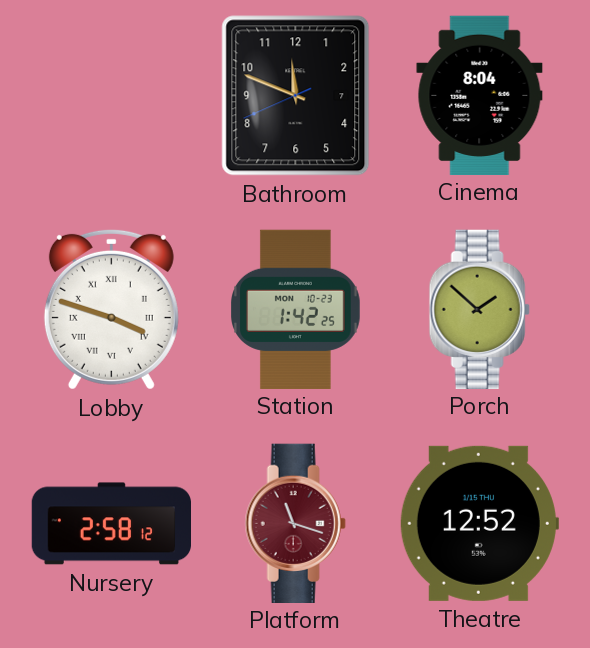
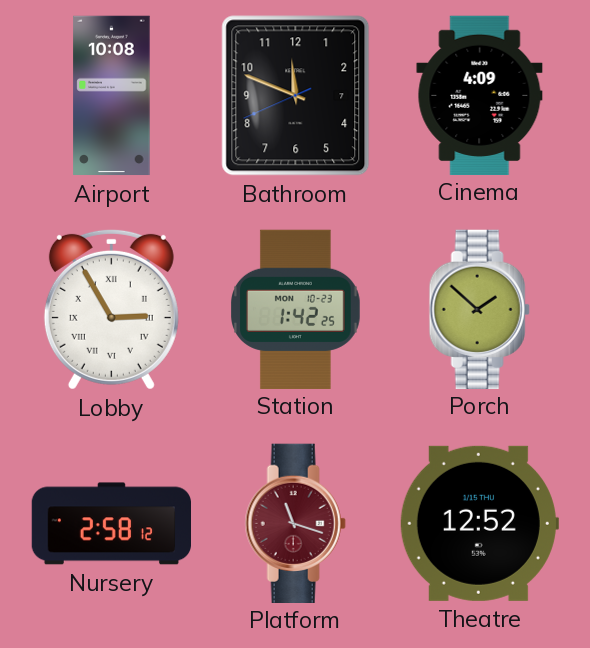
Airport: none -> 10:08
Cinema: 8:04 -> 4:09
Lobby: 3:48 -> 2:55
